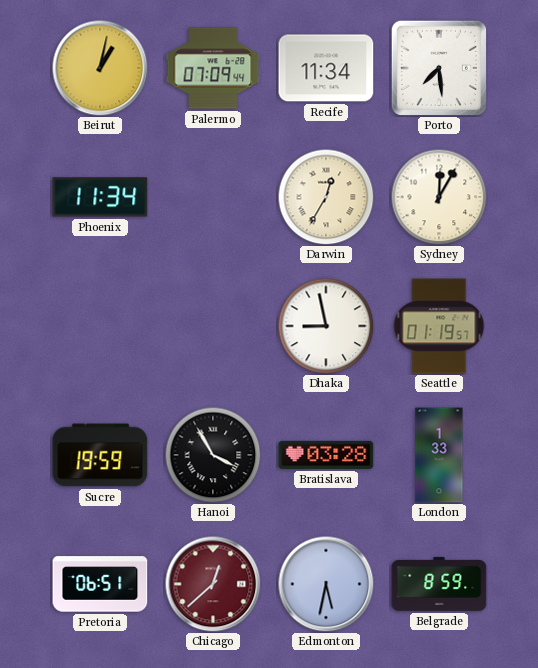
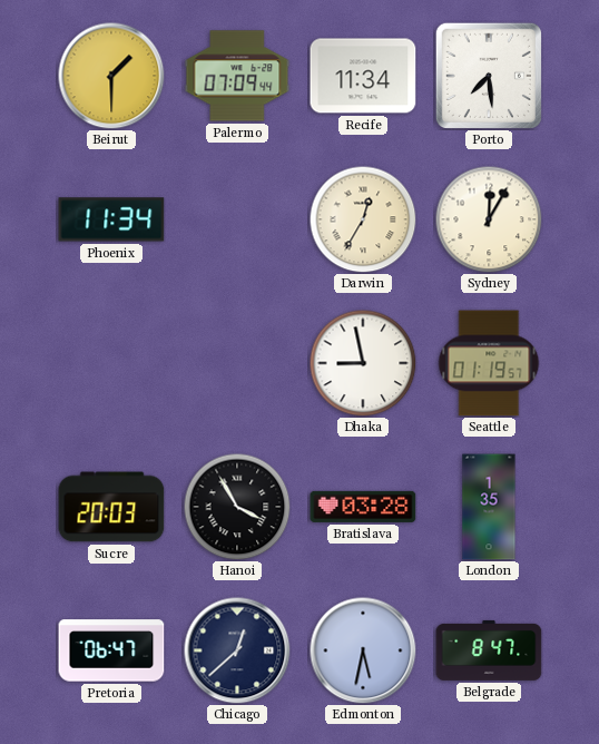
Beirut: 1:02 -> 1:30
Sucre: 19:59 -> 20:03
London: 1:33 -> 1:35
Pretoria: 06:51 -> 06:47
Chicago dial: burgundy -> navy
Belgrade: 8:59 -> 8:47
